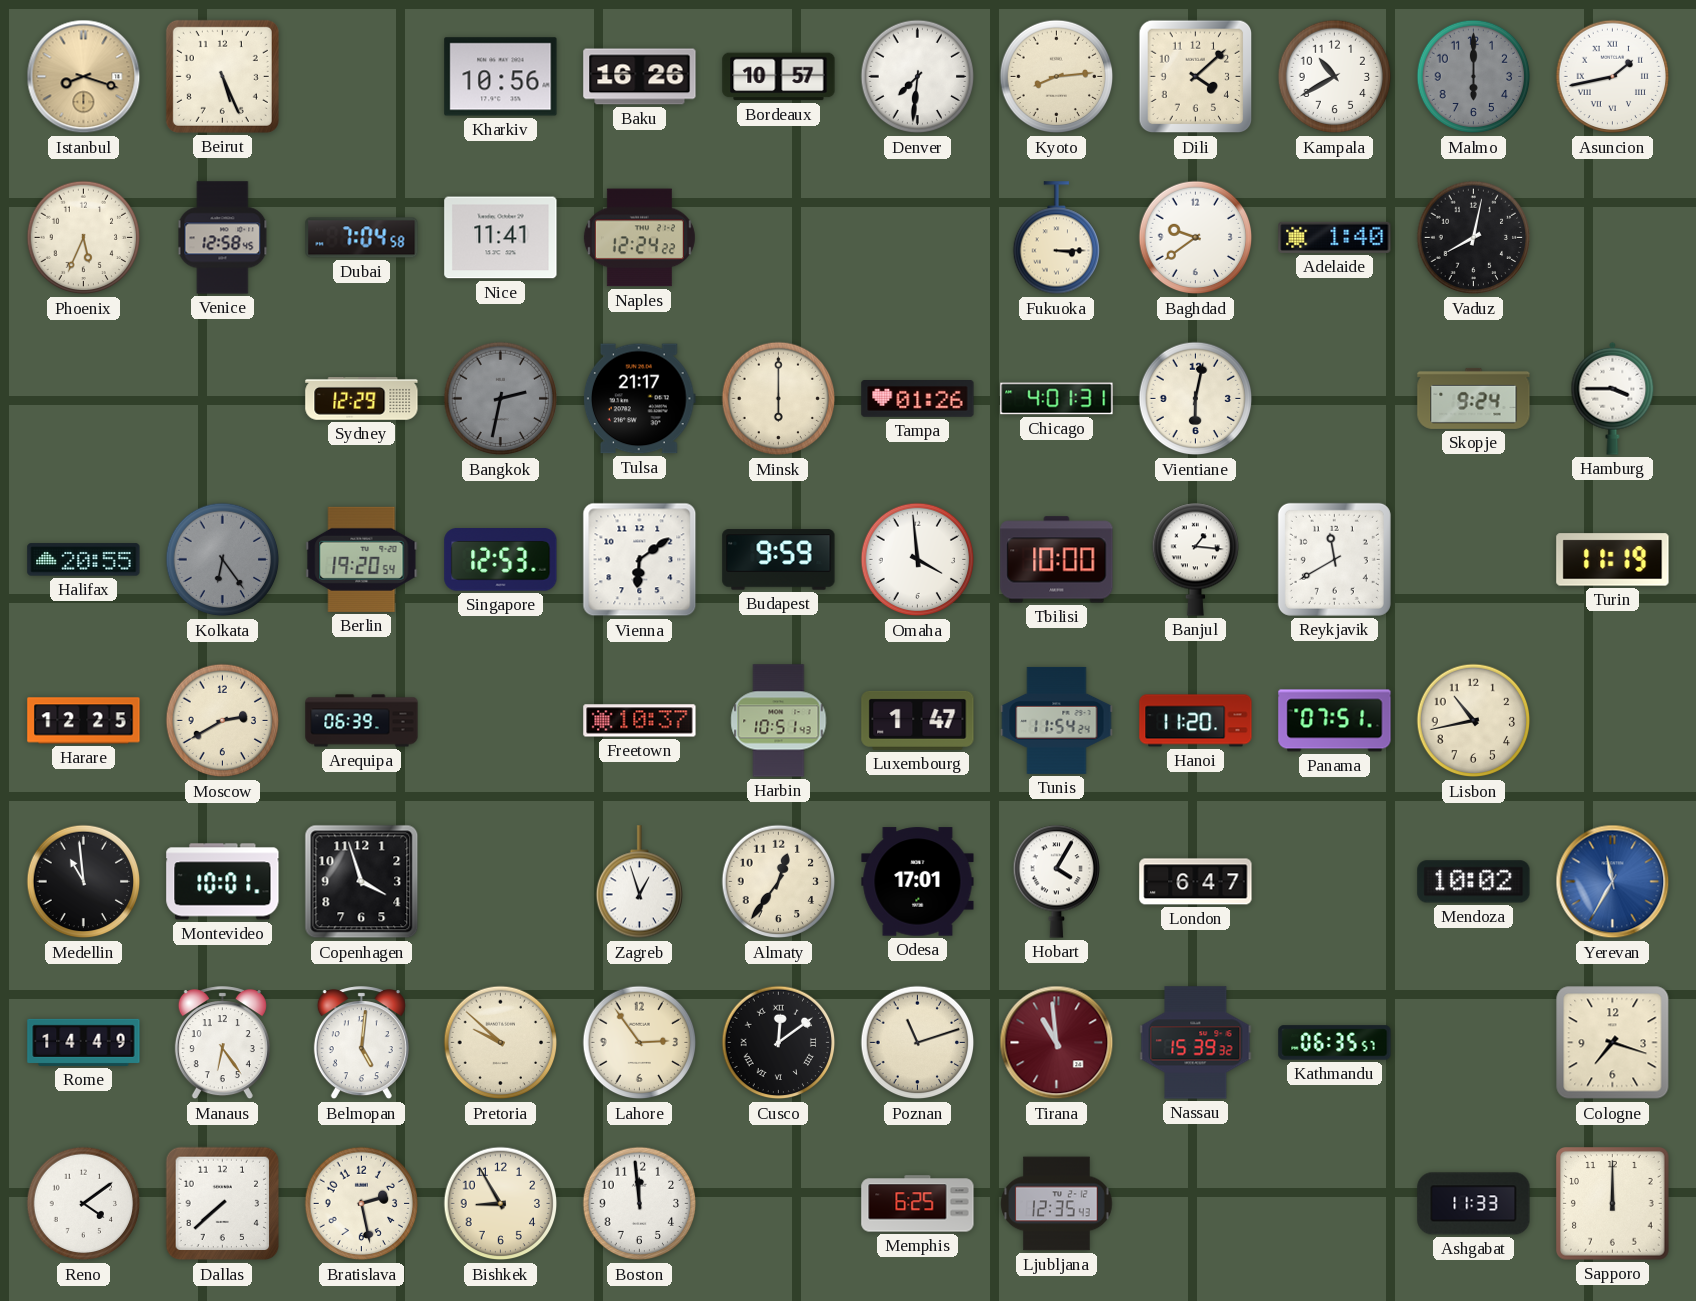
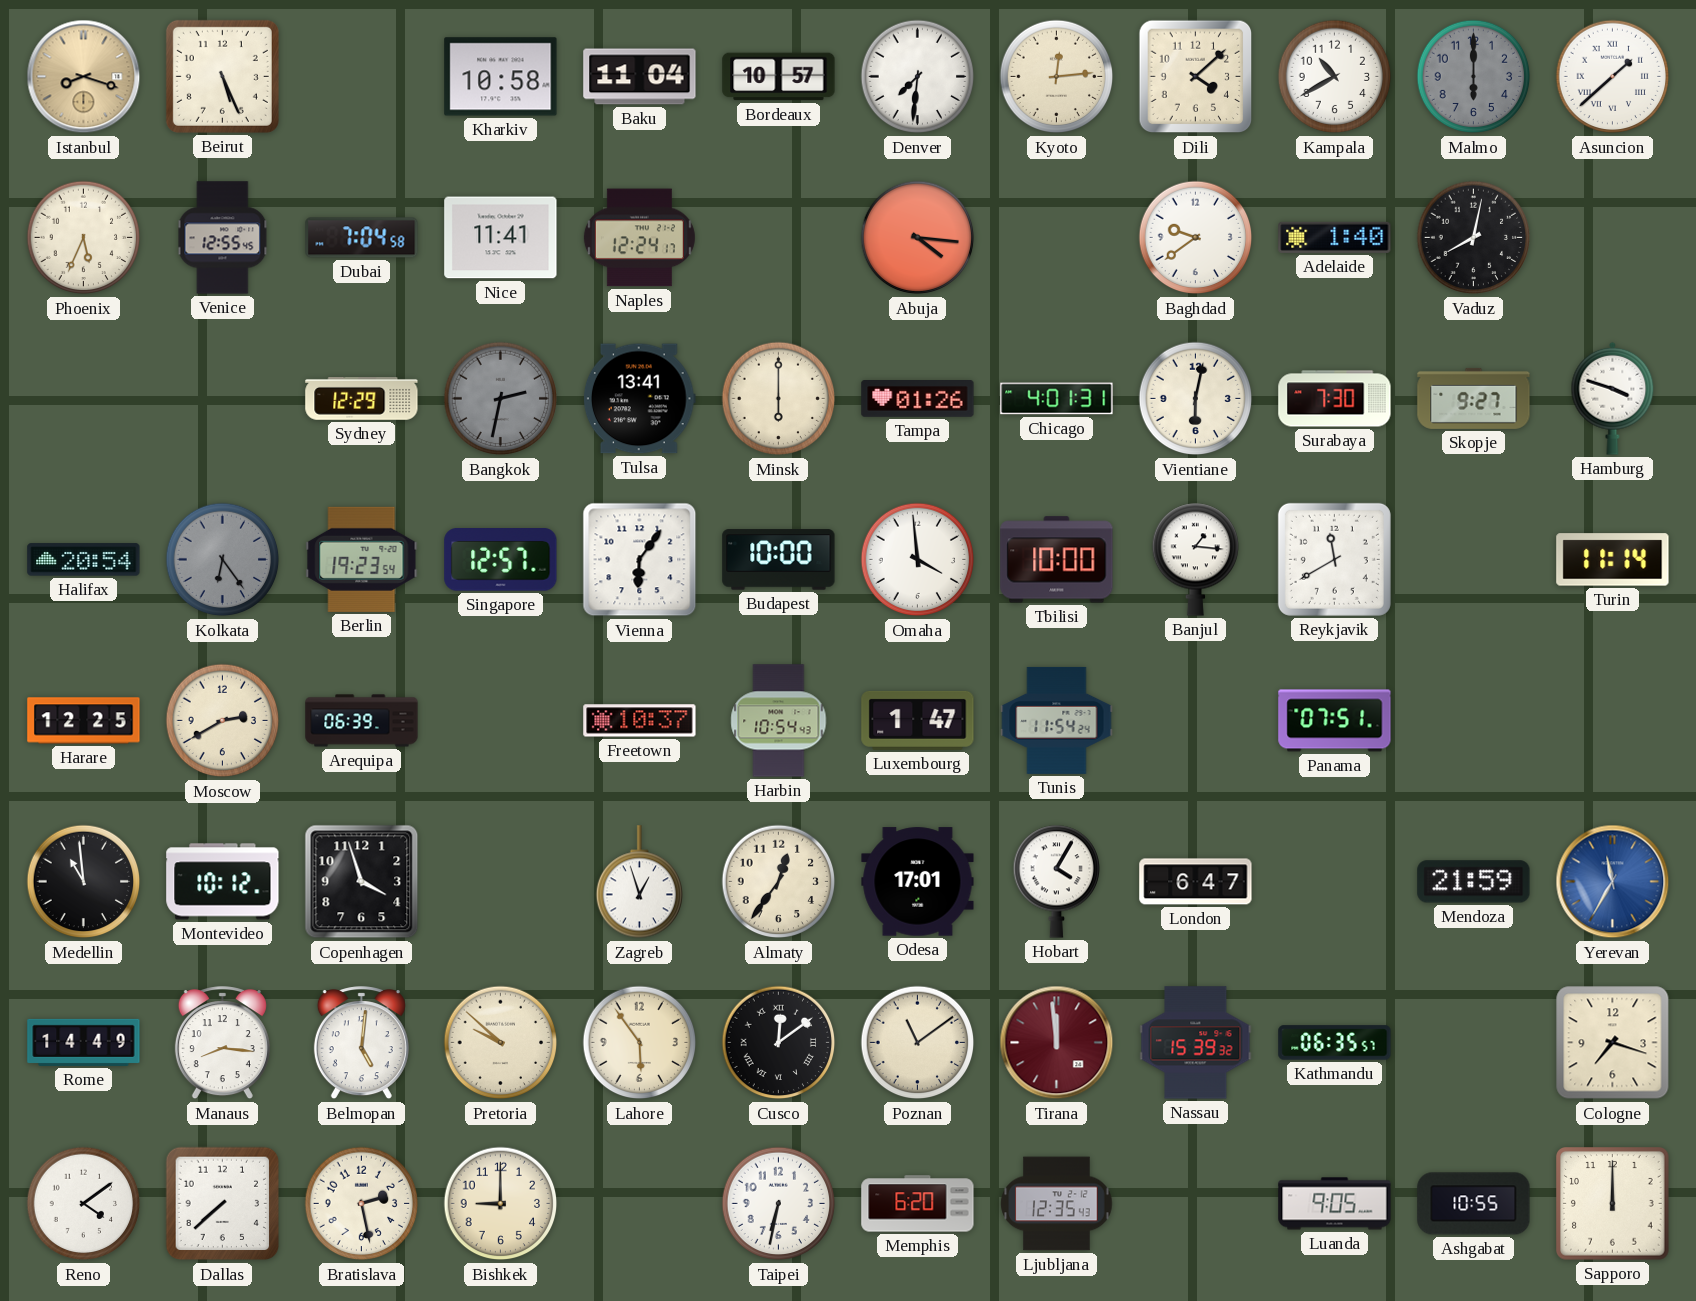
Kharkiv: 10:56 -> 10:58
Baku: 16:26 -> 11:04
Kyoto: 8:14 -> 12:14
Asuncion: 1:43 -> 1:38
Venice: 12:58 -> 12:55
Naples: 12:24:22 -> 12:24:17
Abuja: none -> 4:16
Fukuoka: 3:15 -> none
Tulsa: 21:17 -> 13:41
Surabaya: none -> 7:30
Skopje: 9:24 -> 9:27
Hamburg: 3:45 -> 3:48
Halifax: 20:55 -> 20:54
Berlin: 19:20 -> 19:23
Singapore: 12:53 -> 12:57
Vienna: 6:09 -> 6:06
Budapest: 9:59 -> 10:00
Turin: 11:19 -> 11:14
Harbin: 10:51 -> 10:54
Hanoi: 11:20 -> none
Lisbon: 10:43 -> none
Montevideo: 10:01 -> 10:12
Mendoza: 10:02 -> 21:59
Manaus: 6:24 -> 8:16
Lahore: 2:54 -> 5:54
Poznan: 11:12 -> 11:09
Tirana: 10:59 -> 11:59
Bishkek: 8:55 -> 9:00
Boston: 11:59 -> none
Taipei: none -> 6:32
Memphis: 6:25 -> 6:20
Luanda: none -> 9:05
Ashgabat: 11:33 -> 10:55
